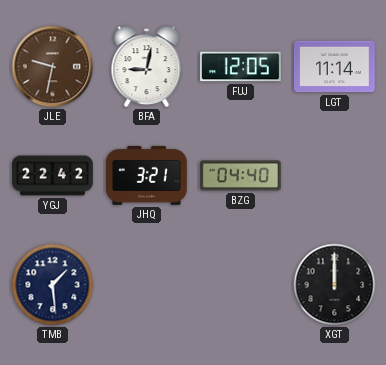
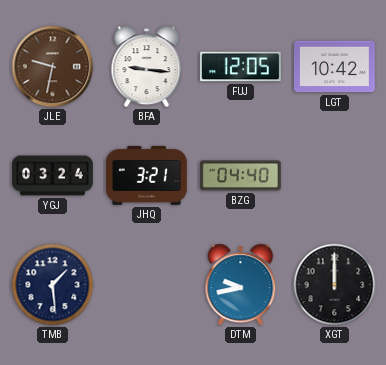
BFA: 9:02 -> 9:16
LGT: 11:14 -> 10:42
YGJ: 22:42 -> 03:24
DTM: none -> 9:43
